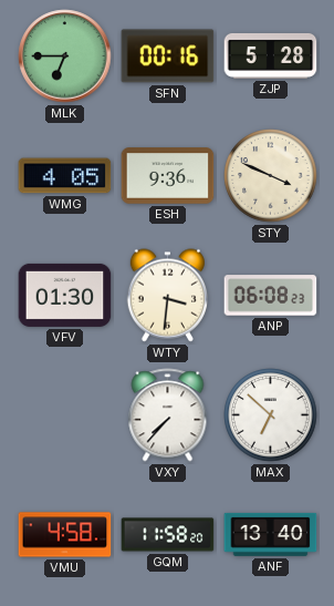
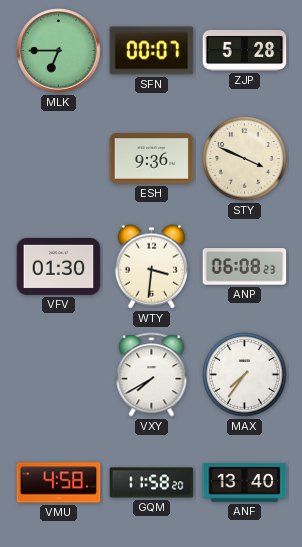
SFN: 00:16 -> 00:07
WMG: 4:05 -> none
VXY: 7:37 -> 7:40
MAX: 6:52 -> 7:36
